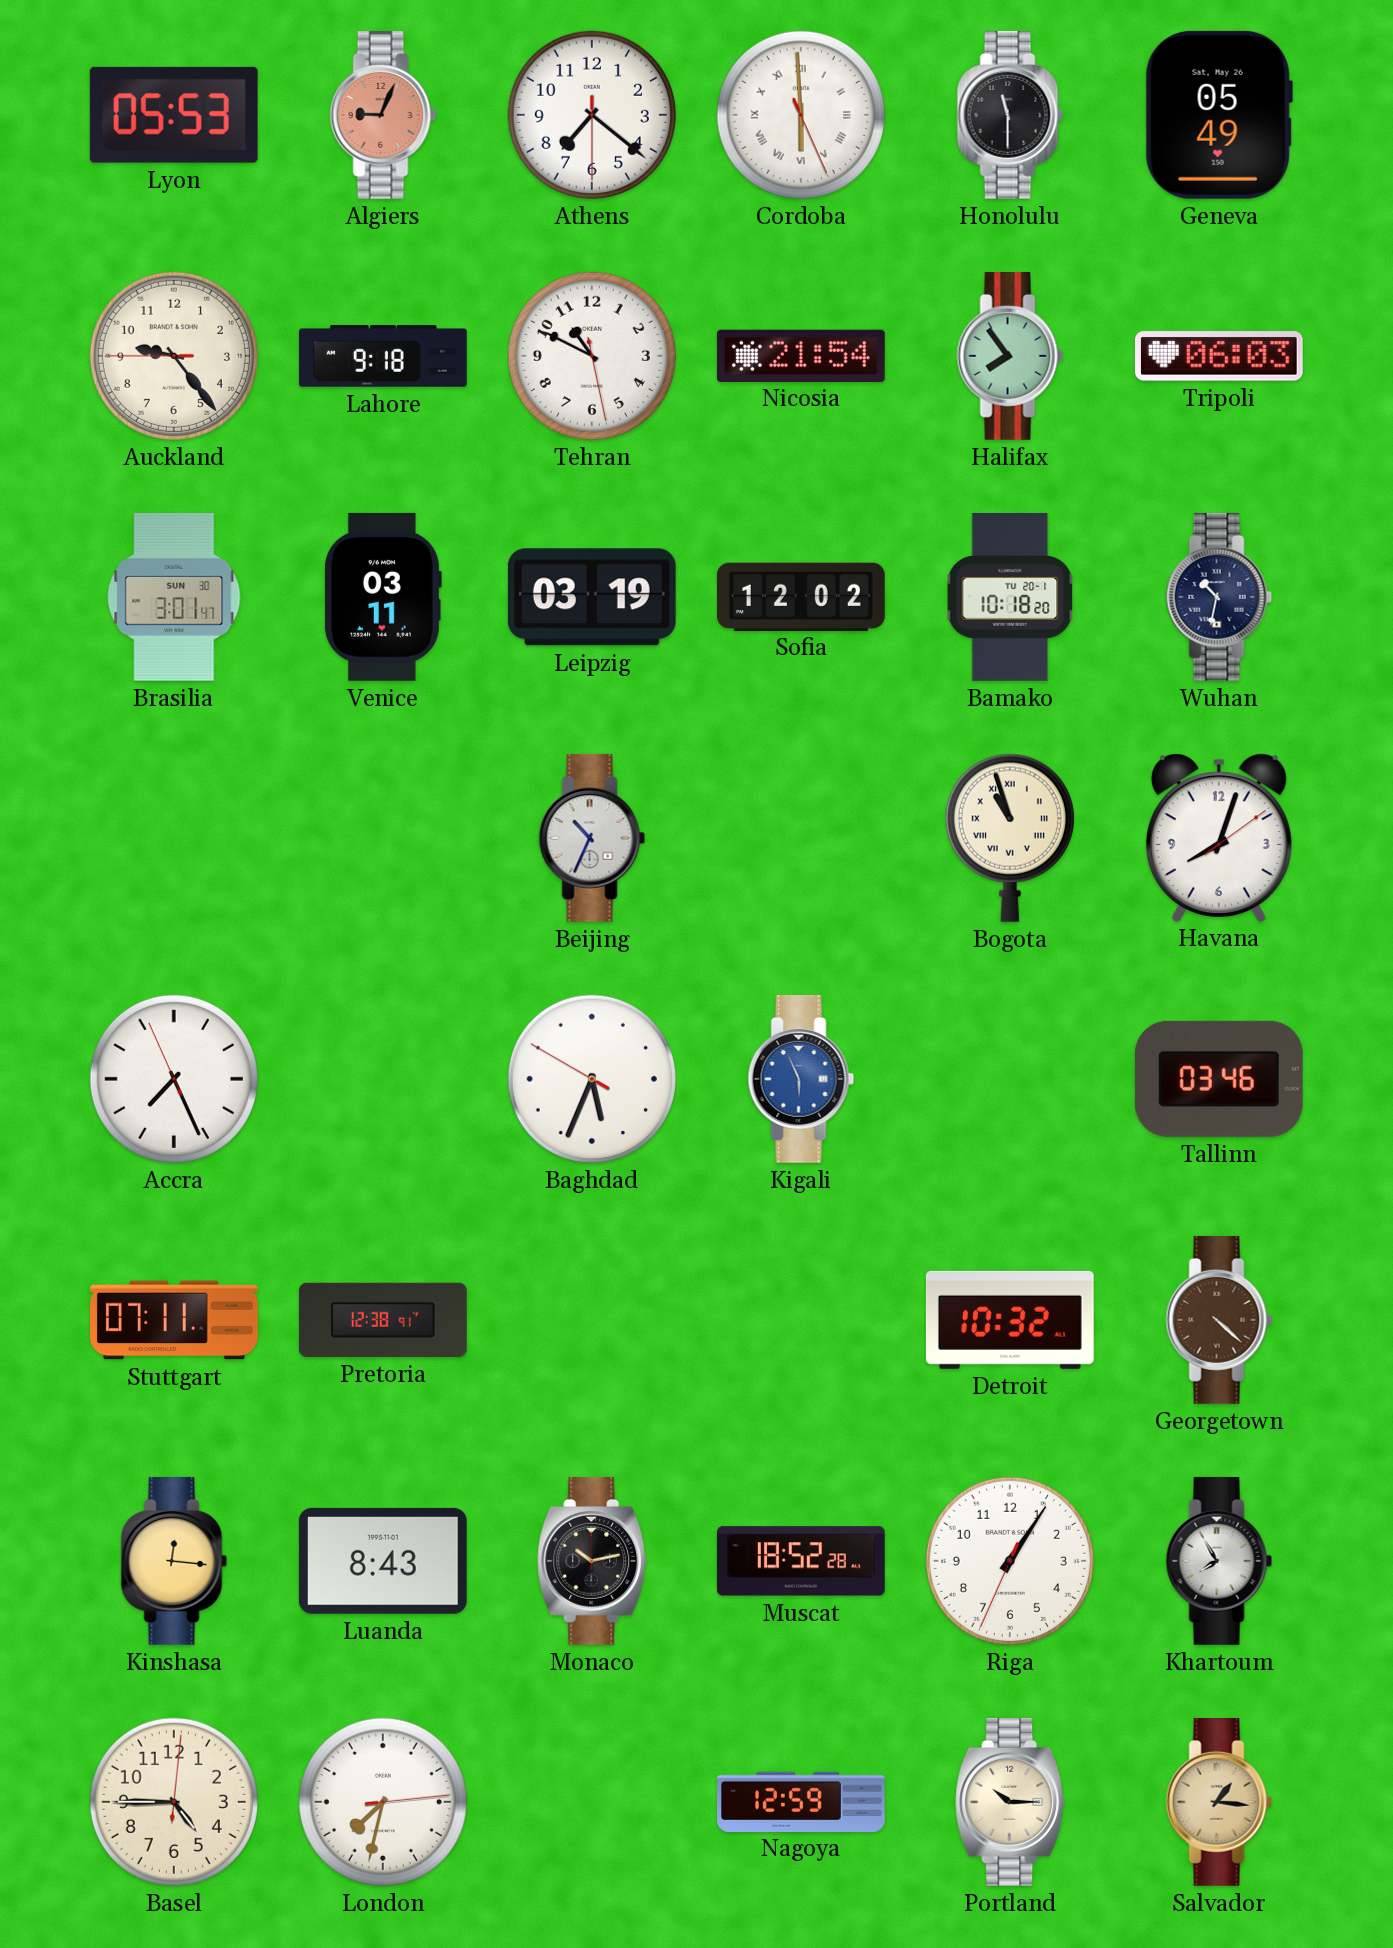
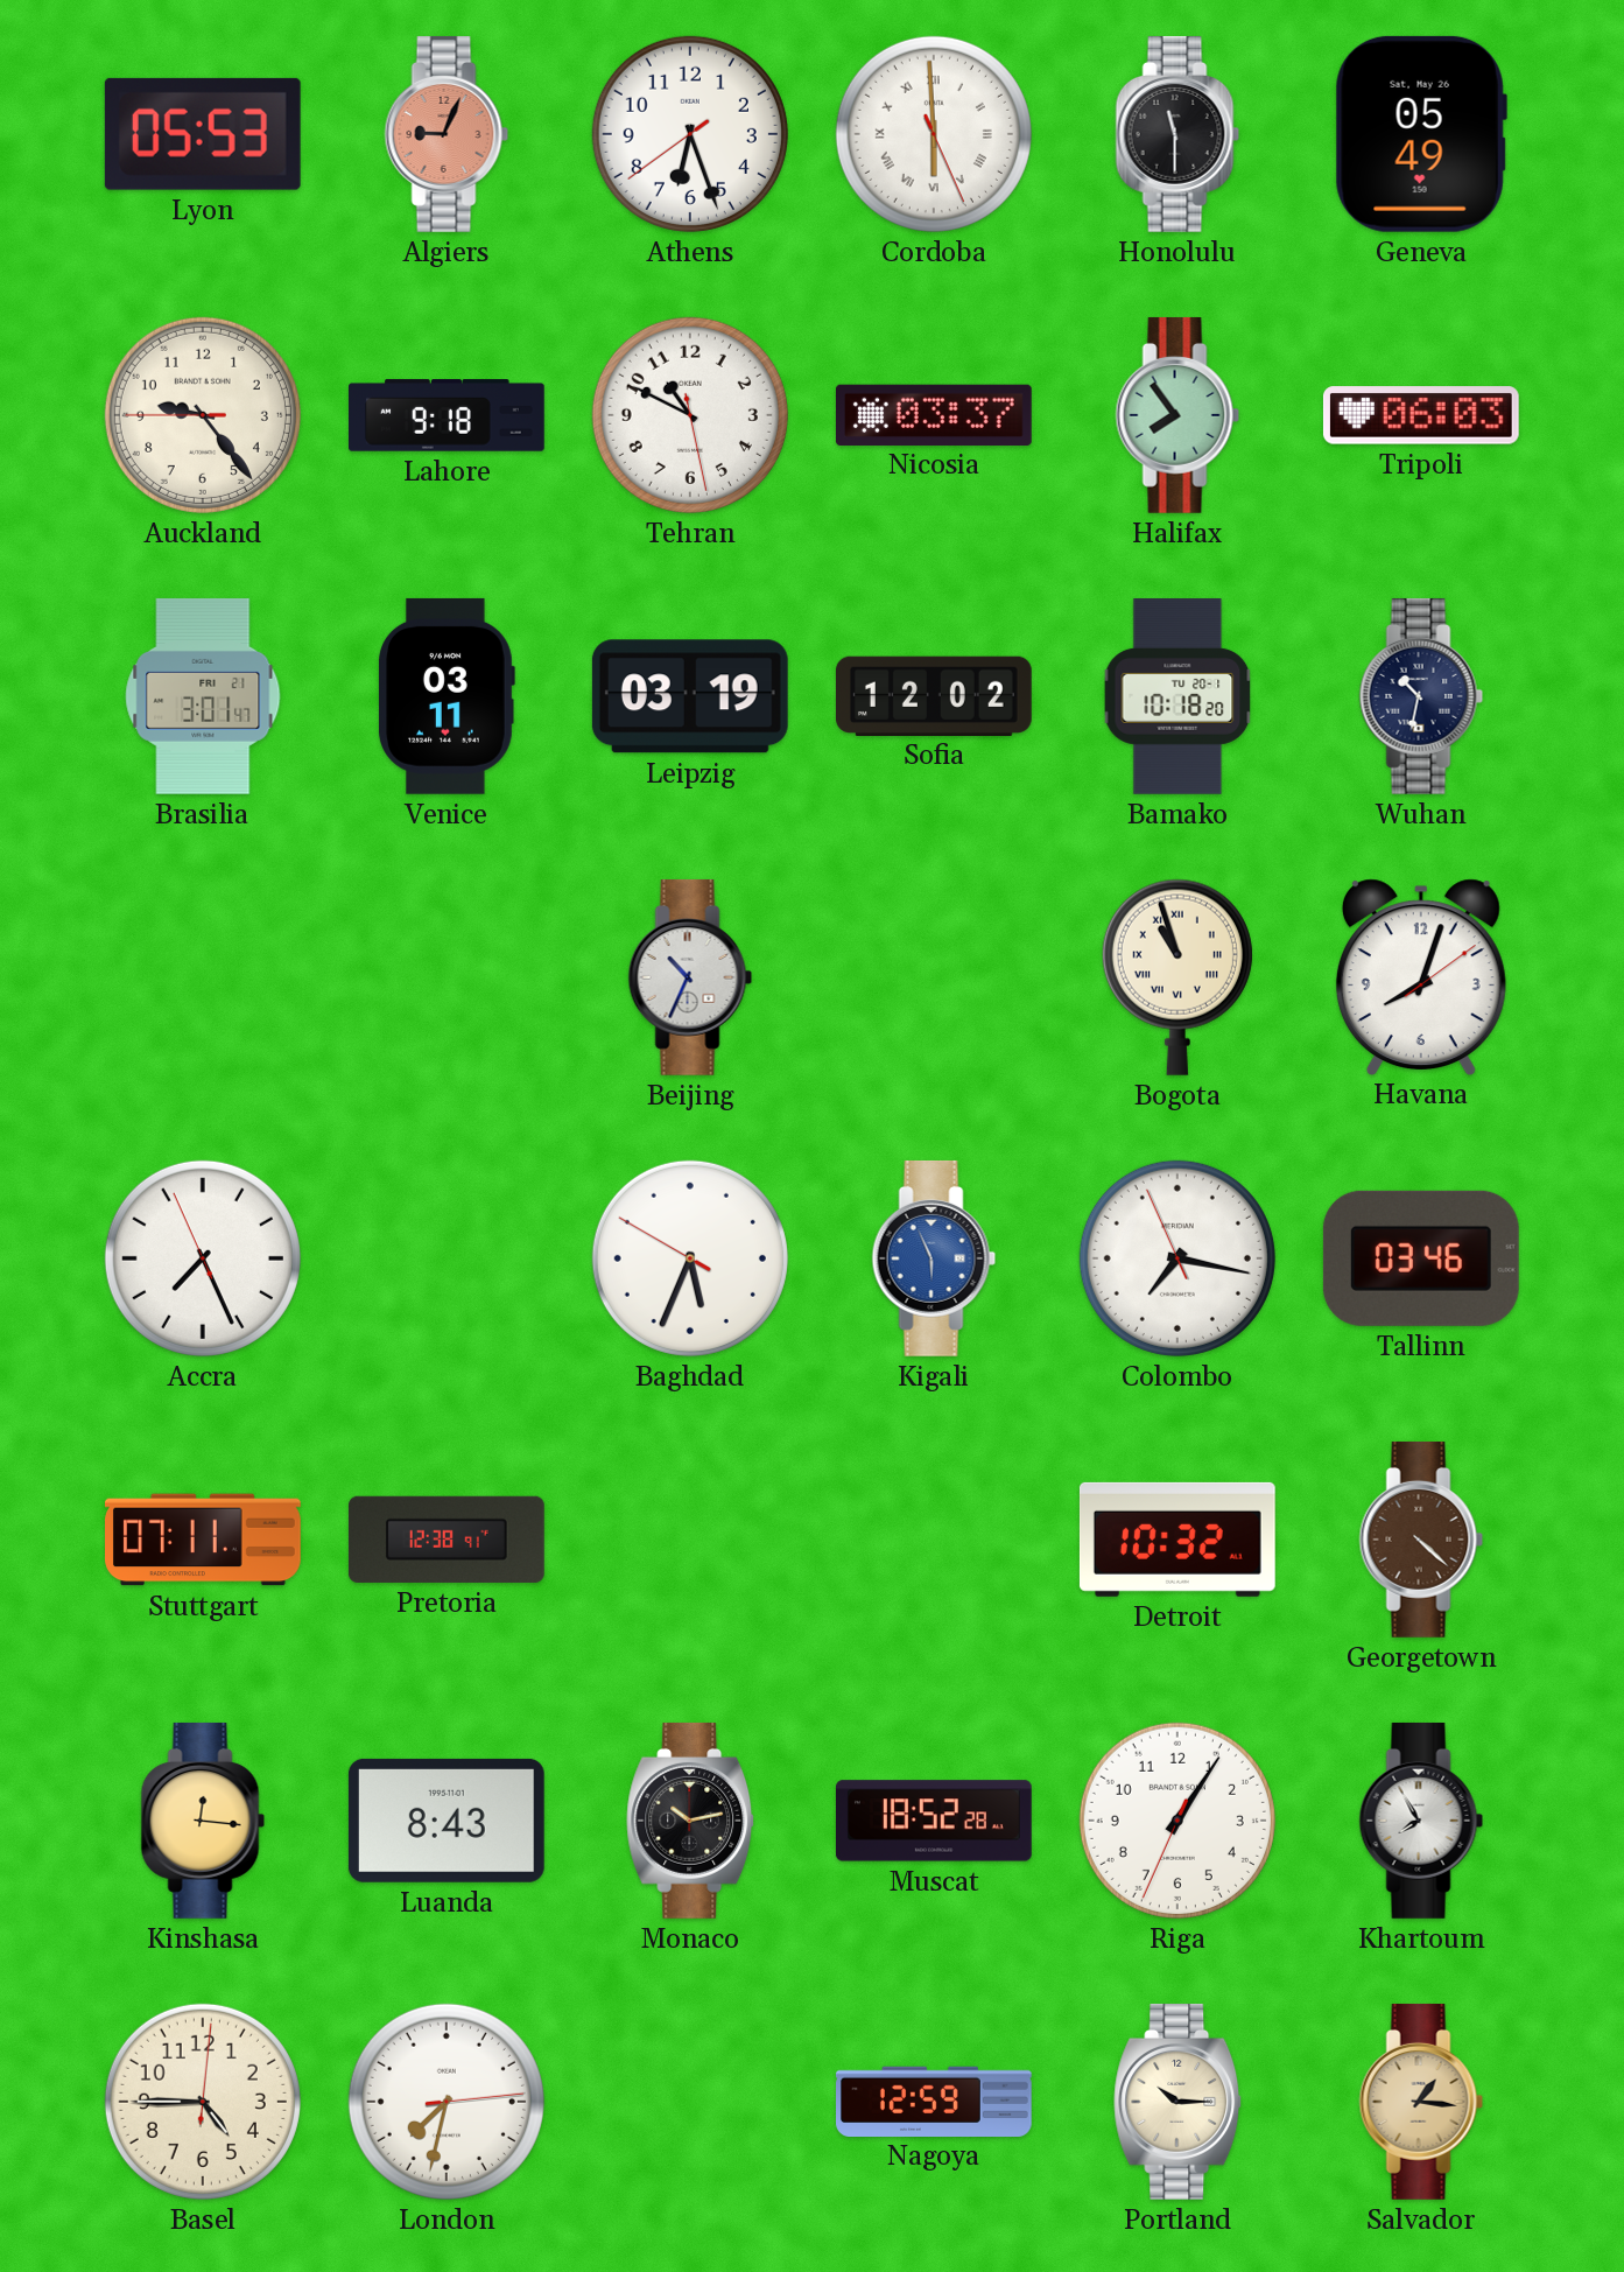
Athens: 7:21 -> 6:26
Nicosia: 21:54 -> 03:37
Brasilia date: SUN 30 -> FRI 21
Colombo: none -> 7:16
